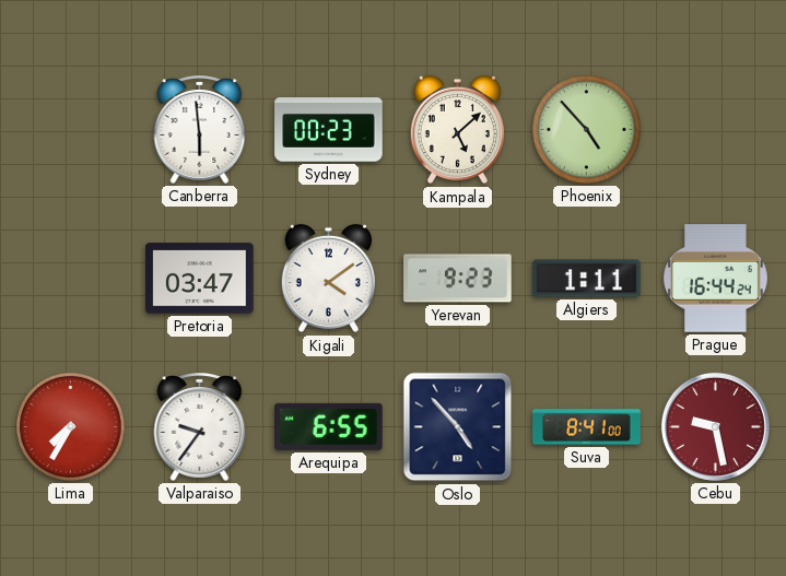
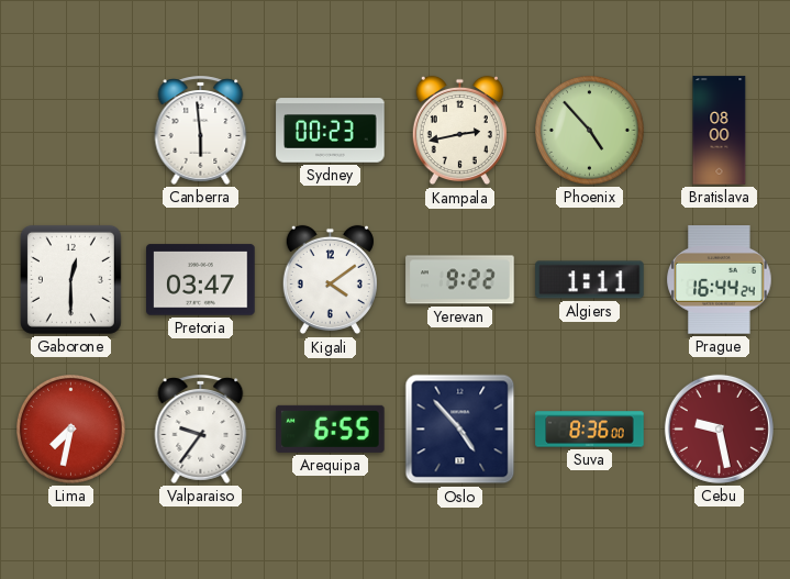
Kampala: 5:08 -> 2:43
Bratislava: none -> 08:00
Gaborone: none -> 12:30
Yerevan: 9:23 -> 9:22
Lima: 7:35 -> 7:32
Suva: 8:41 -> 8:36
